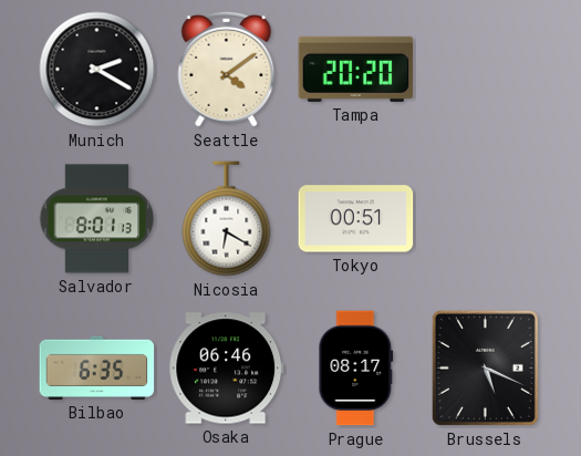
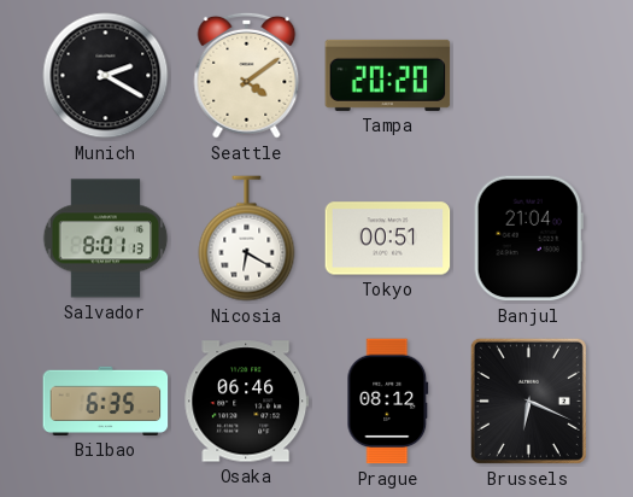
Banjul: none -> 21:04
Prague: 08:17 -> 08:12
Brussels: 5:19 -> 6:19
